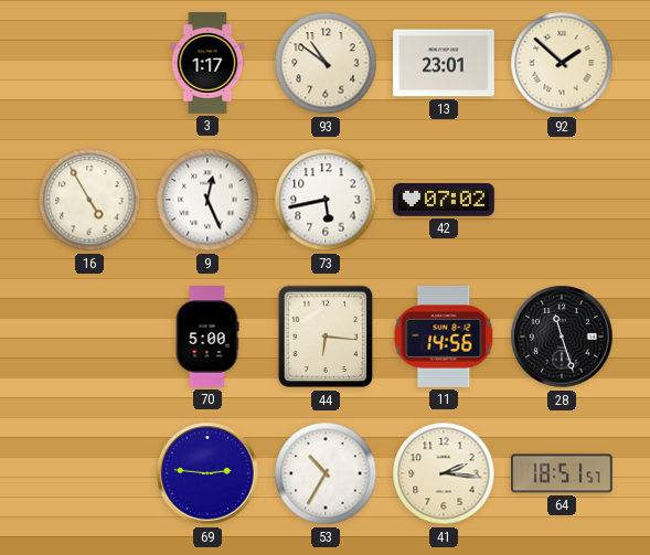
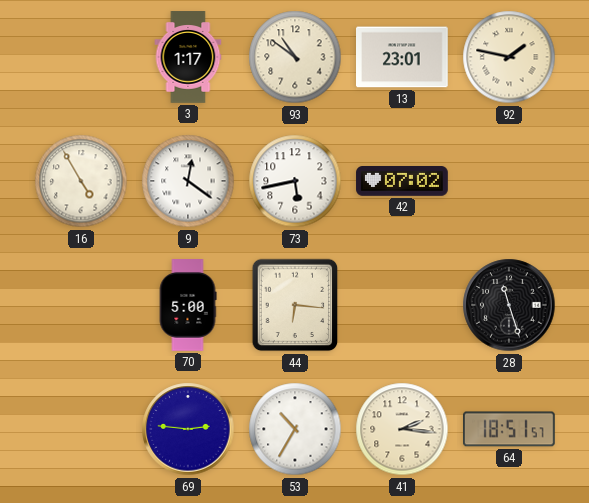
92: 1:52 -> 1:47
9: 12:26 -> 12:21
11: 14:56 -> none
